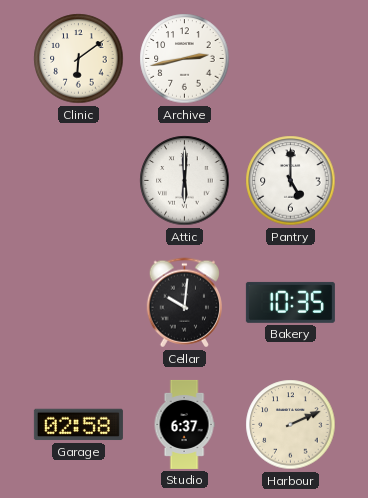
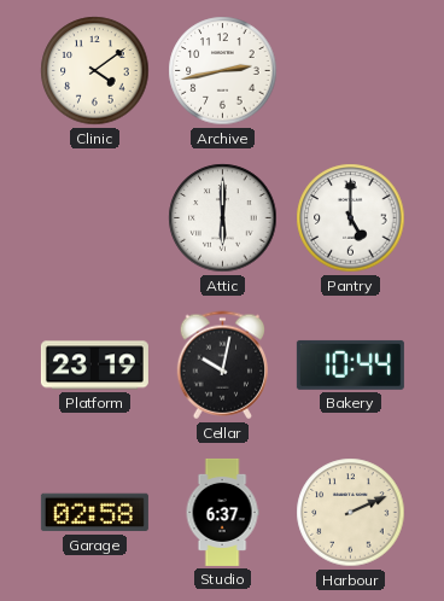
Clinic: 6:09 -> 4:09
Platform: none -> 23:19
Cellar: 10:01 -> 10:02
Bakery: 10:35 -> 10:44
